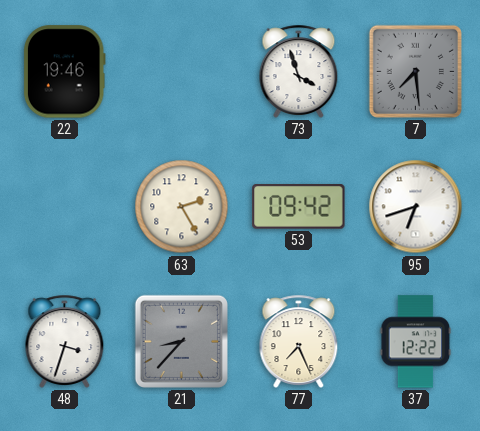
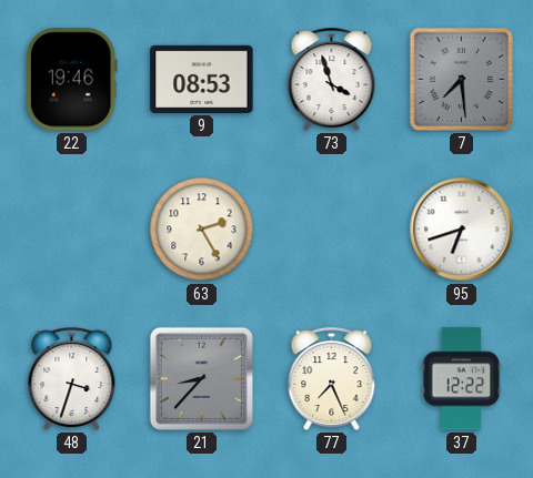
9: none -> 08:53
53: 09:42 -> none
